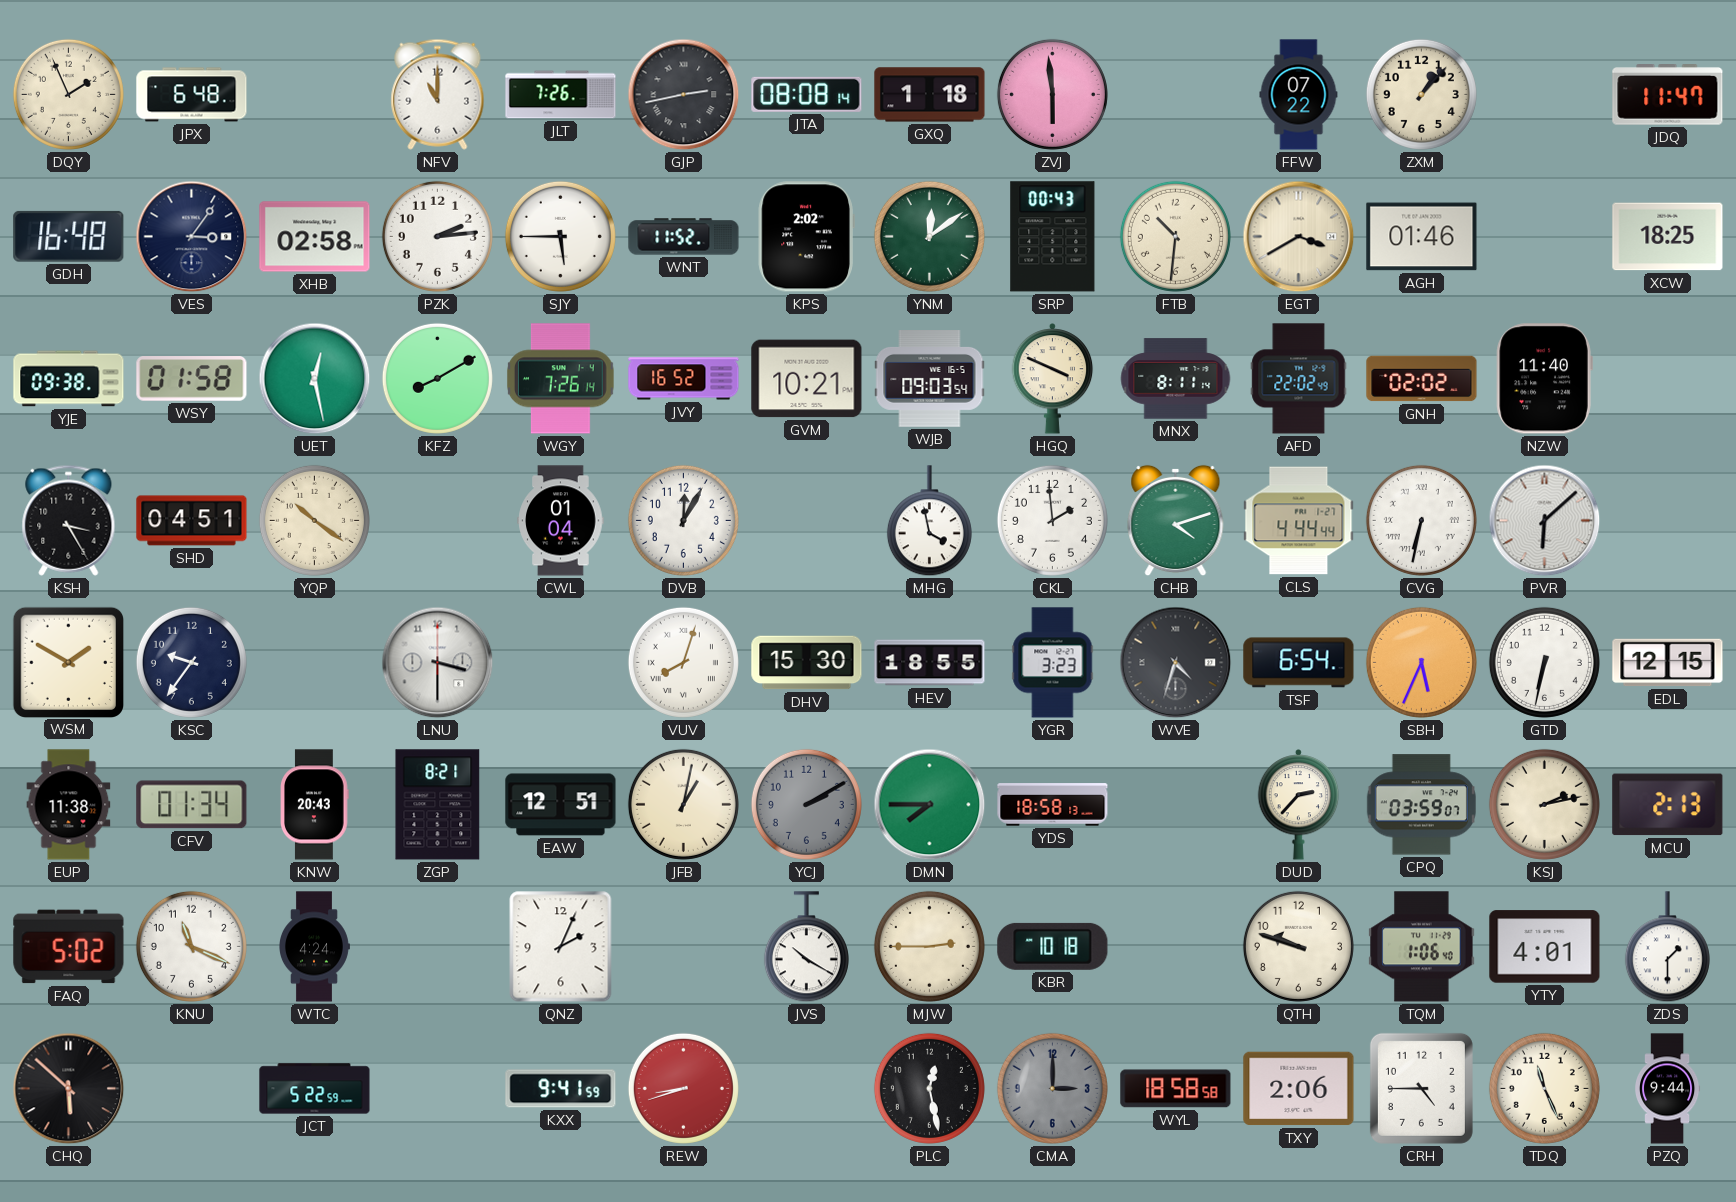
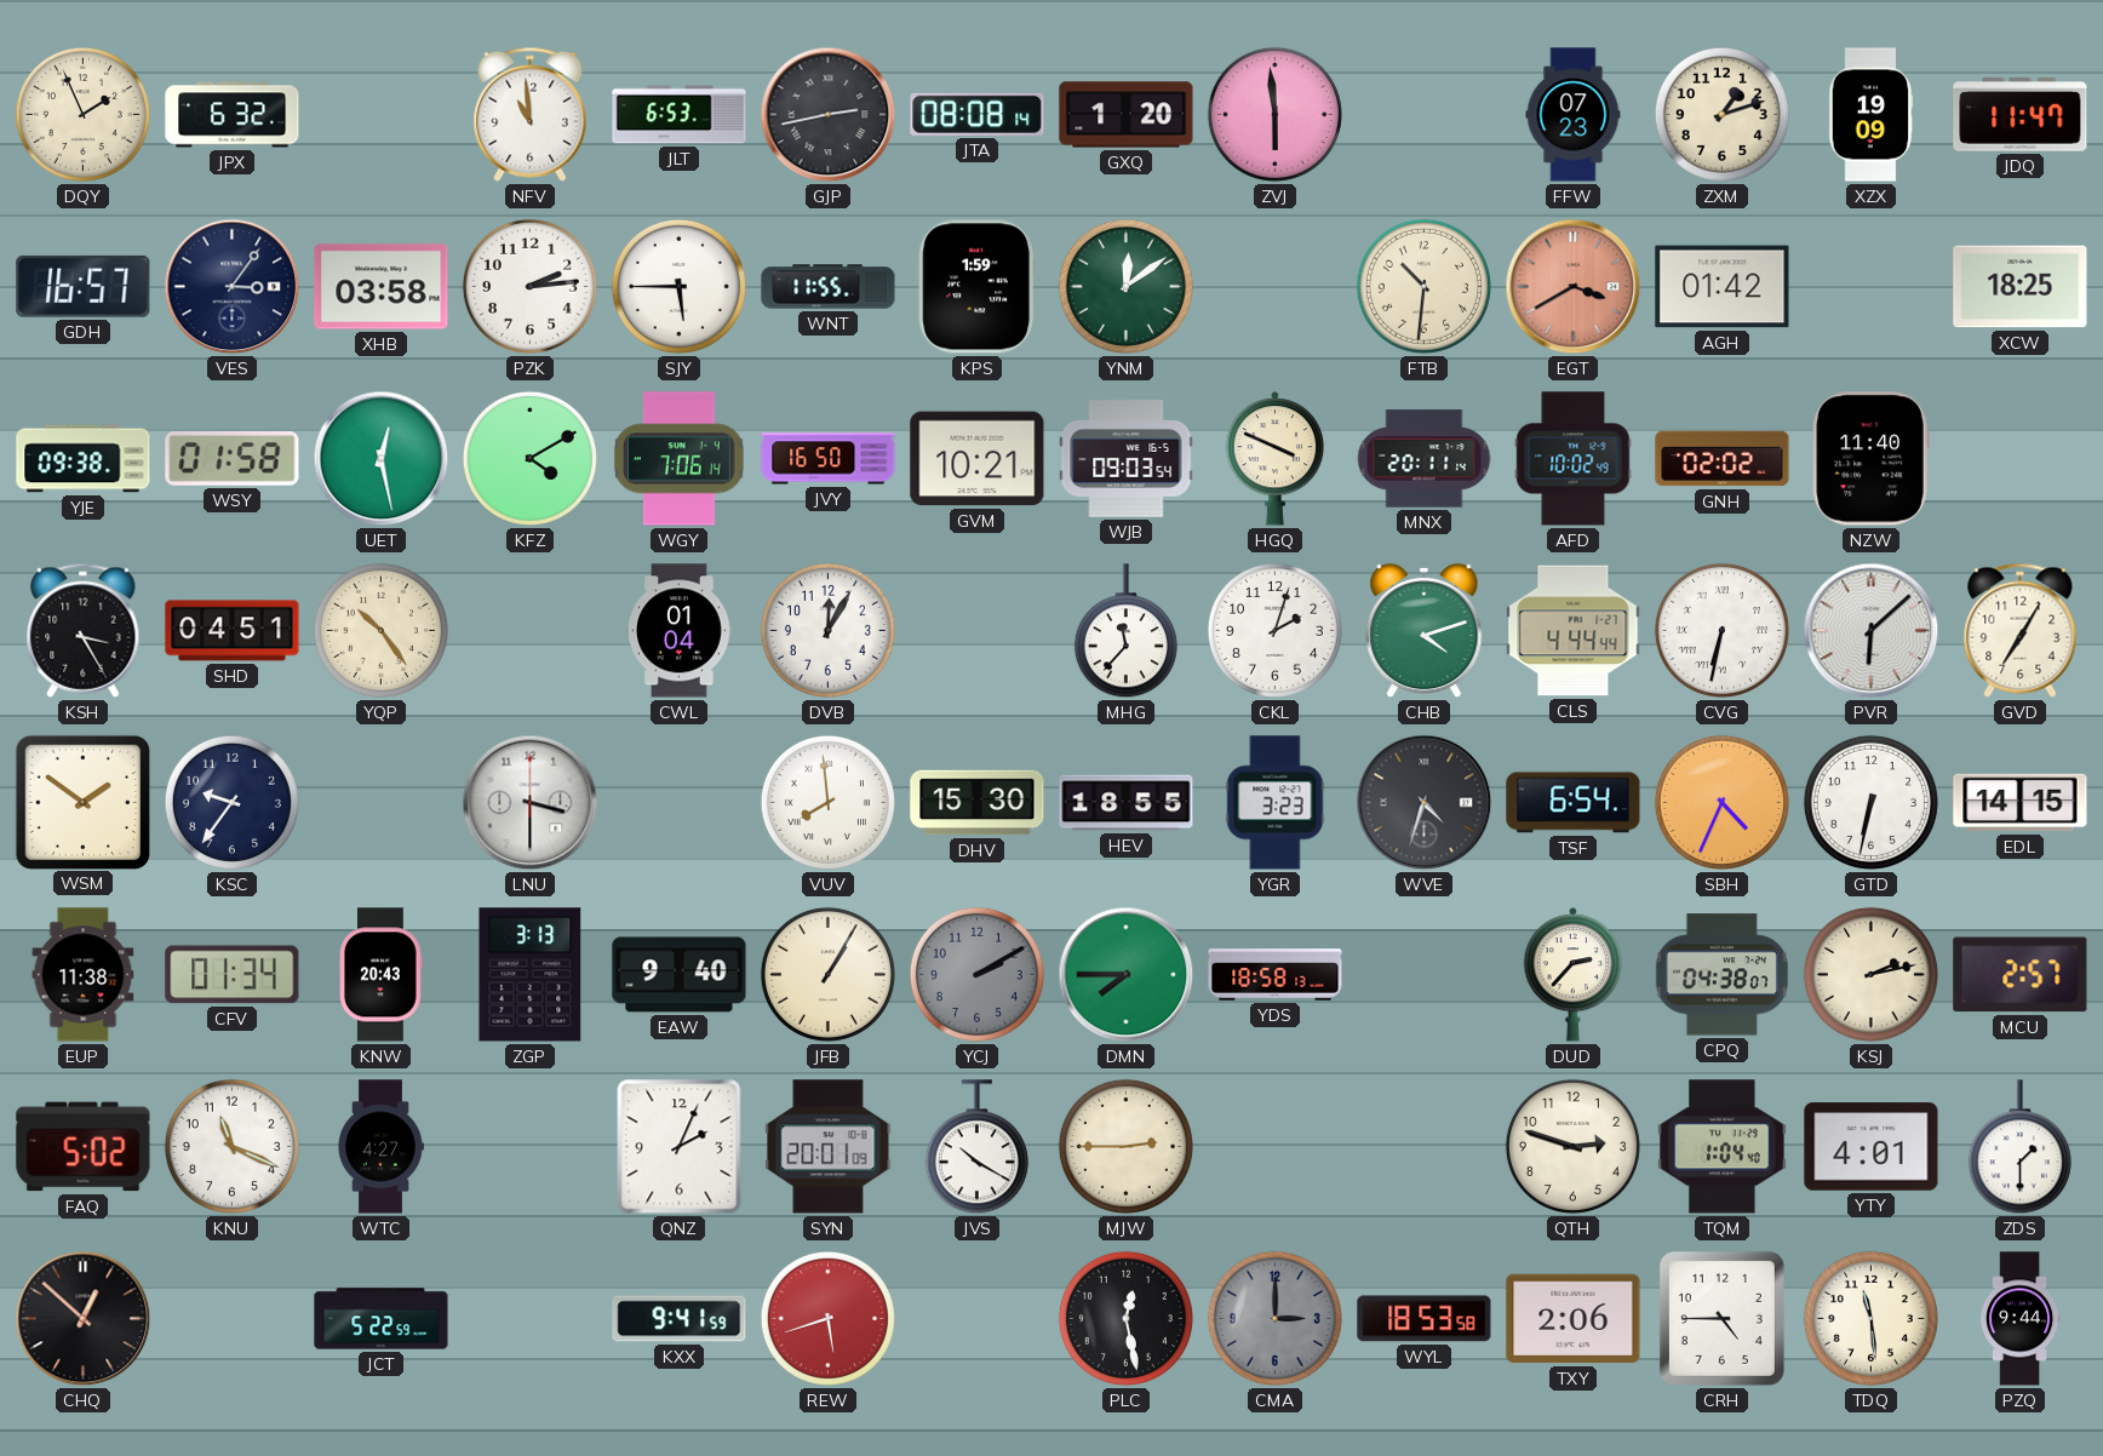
JPX: 6:48 -> 6:32
NFV: 11:00 -> 10:59
JLT: 7:26 -> 6:53
GXQ: 1:18 -> 1:20
FFW: 07:22 -> 07:23
ZXM: 1:07 -> 1:12
XZX: none -> 19:09
GDH: 16:48 -> 16:57
XHB: 02:58 -> 03:58
WNT: 11:52 -> 11:55
KPS: 2:02 -> 1:59
SRP: 00:43 -> none
EGT dial: cream -> salmon
AGH: 01:46 -> 01:42
KFZ: 8:10 -> 4:10
WGY: 7:26 -> 7:06
JVY: 16:52 -> 16:50
MNX: 8:11 -> 20:11
AFD: 22:02 -> 10:02
YQP: 10:21 -> 10:24
MHG: 3:58 -> 11:37
CKL: 1:59 -> 2:03
GVD: none -> 7:05
WSM: 1:50 -> 1:51
VUV: 8:03 -> 7:59
SBH: 5:34 -> 4:34
EDL: 12:15 -> 14:15
ZGP: 8:21 -> 3:13
EAW: 12:51 -> 9:40
JFB: 1:02 -> 1:05
CPQ: 03:59 -> 04:38
MCU: 2:13 -> 2:57
WTC: 4:24 -> 4:27
SYN: none -> 20:01
KBR: 10:18 -> none
QTH: 9:48 -> 2:48
TQM: 1:06 -> 1:04
CHQ: 5:52 -> 12:52
REW: 8:42 -> 5:42
WYL: 18:58 -> 18:53
TDQ: 11:26 -> 11:29
